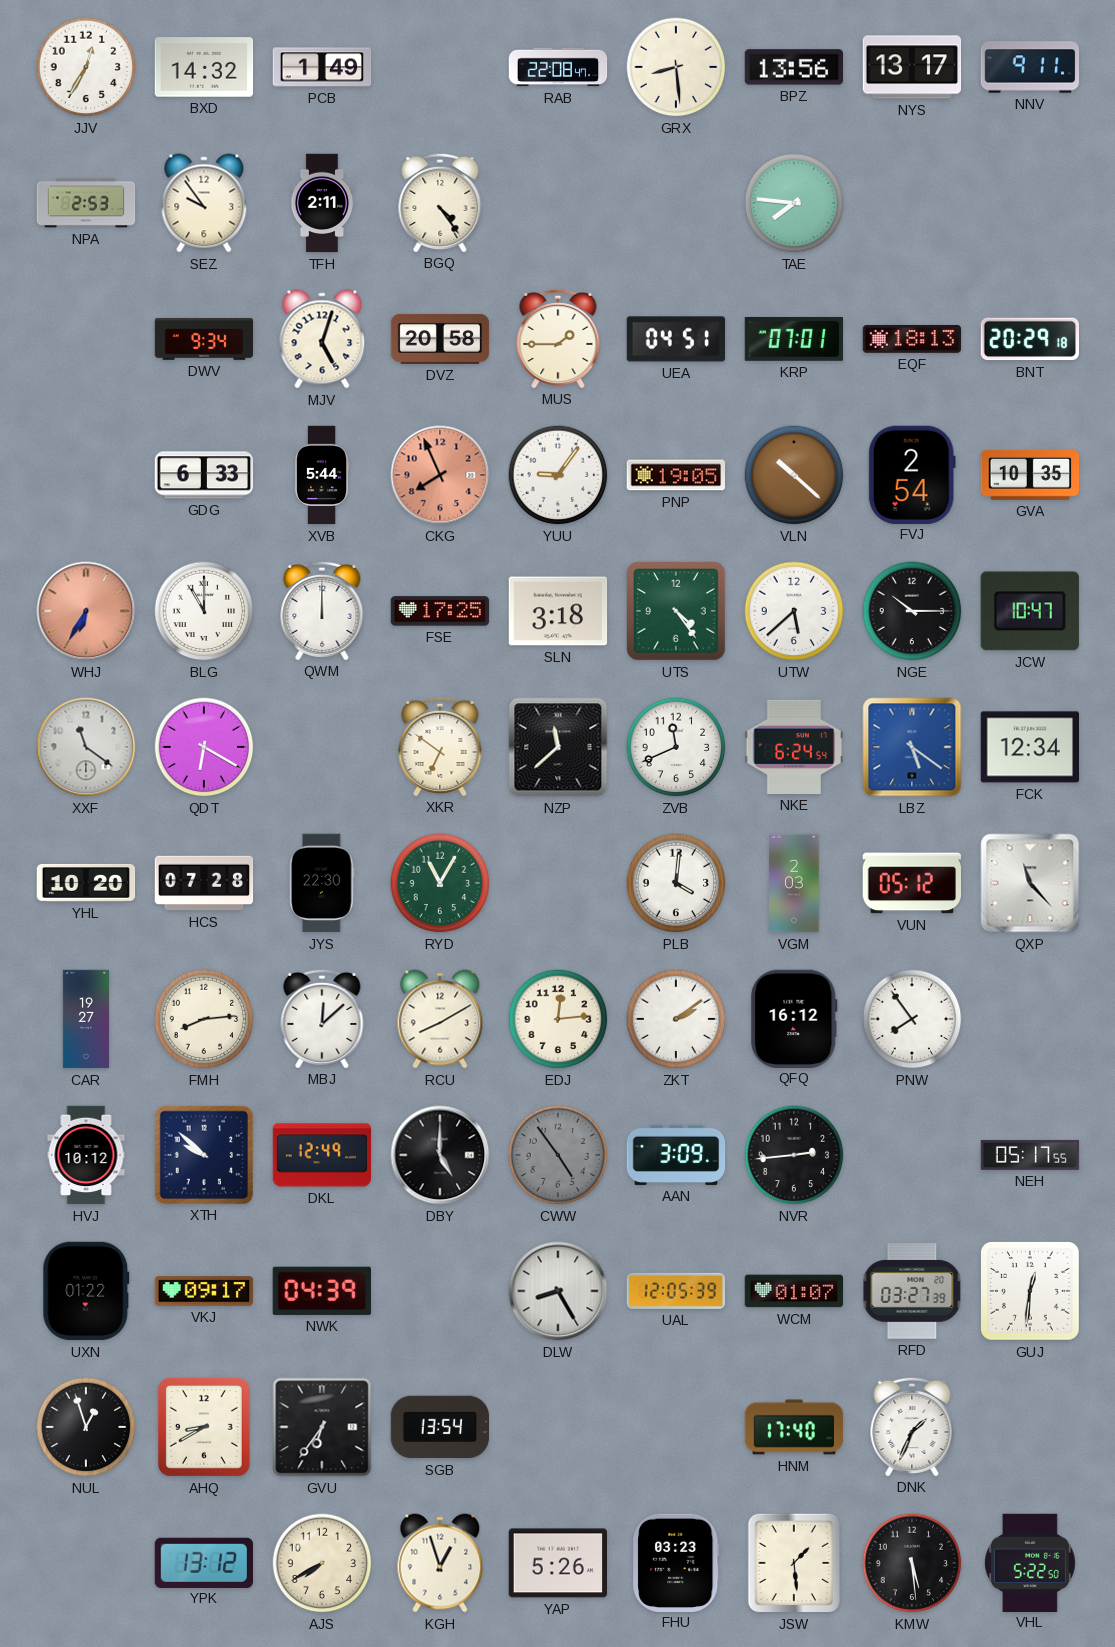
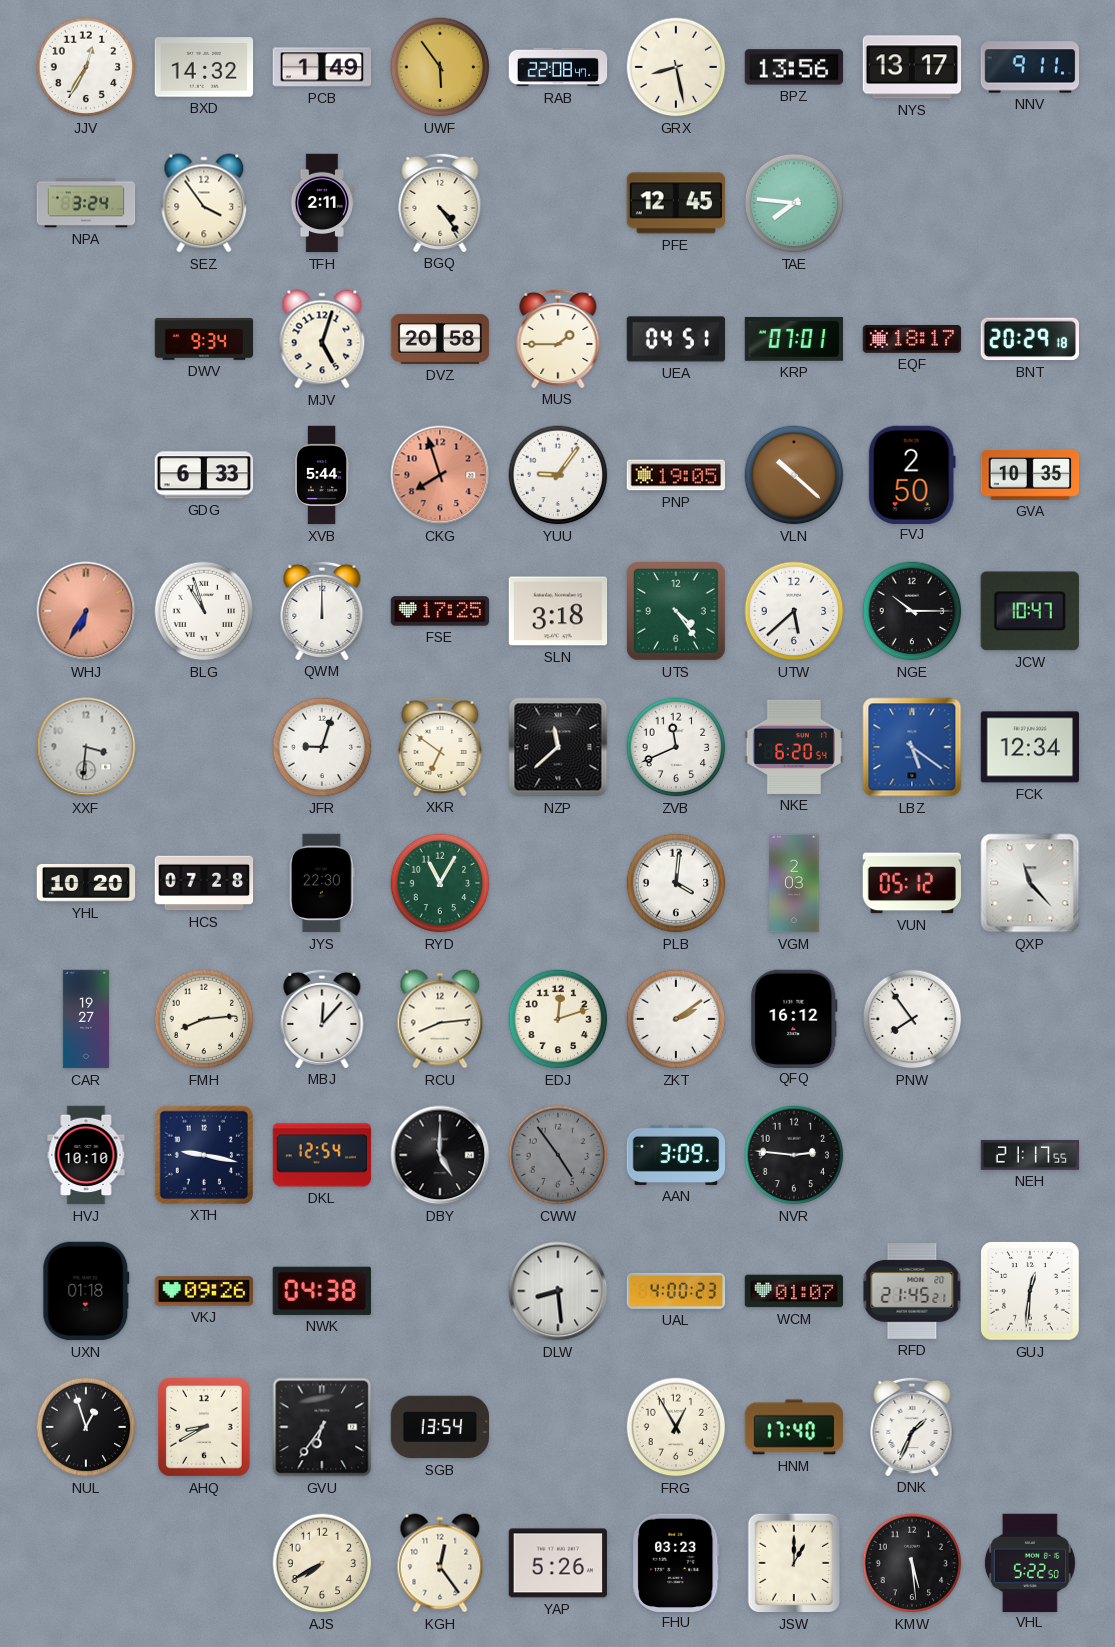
UWF: none -> 5:54
GRX: 8:29 -> 8:28
NPA: 2:53 -> 3:24
SEZ: 9:54 -> 3:54
PFE: none -> 12:45
EQF: 18:13 -> 18:17
CKG: 7:56 -> 7:57
FVJ: 2:54 -> 2:50
BLG: 11:00 -> 10:57
XXF: 11:21 -> 3:31
QDT: 6:20 -> none
JFR: none -> 9:03
NKE: 6:24 -> 6:20
MBJ: 12:08 -> 12:07
RCU: 8:10 -> 8:14
EDJ: 12:14 -> 12:12
HVJ: 10:12 -> 10:10
XTH: 9:52 -> 9:17
DKL: 12:49 -> 12:54
NVR: 2:44 -> 2:46
NEH: 05:17 -> 21:17
UXN: 01:22 -> 01:18
VKJ: 09:17 -> 09:26
NWK: 04:39 -> 04:38
DLW: 8:25 -> 8:29
UAL: 12:05 -> 4:00
RFD: 03:27 -> 21:45
FRG: none -> 12:55
YPK: 13:12 -> none
KGH: 12:57 -> 12:24
JSW: 1:29 -> 1:00
